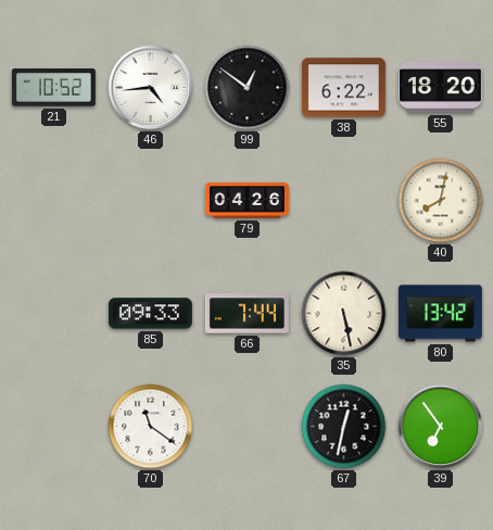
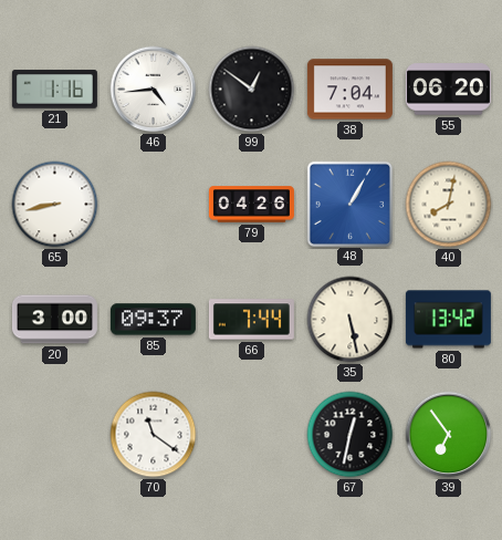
21: 10:52 -> 1:16
38: 6:22 -> 7:04
55: 18:20 -> 06:20
65: none -> 8:43
48: none -> 1:05
20: none -> 3:00
85: 09:33 -> 09:37
